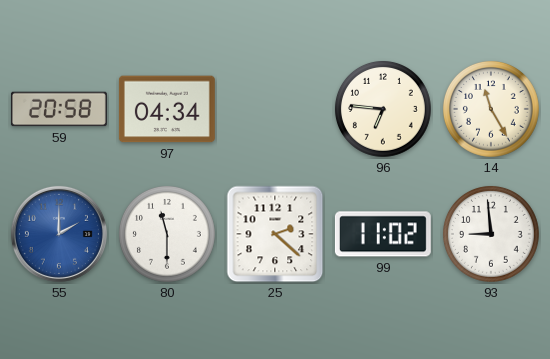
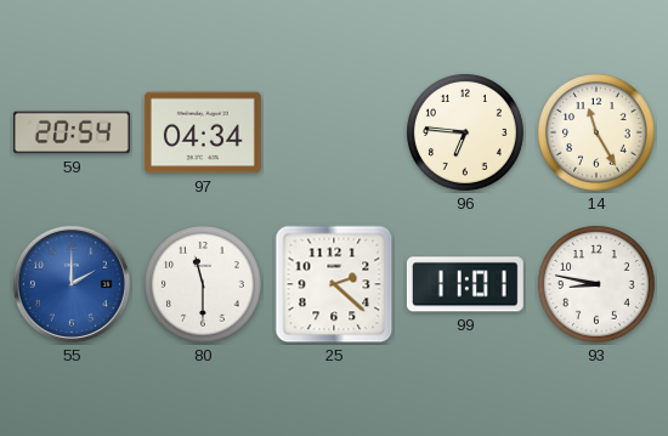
59: 20:58 -> 20:54
99: 11:02 -> 11:01
93: 8:59 -> 8:47
